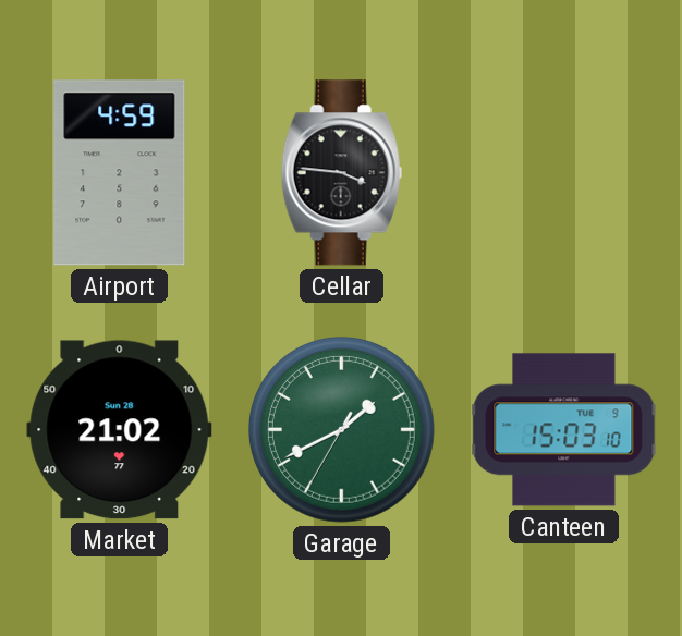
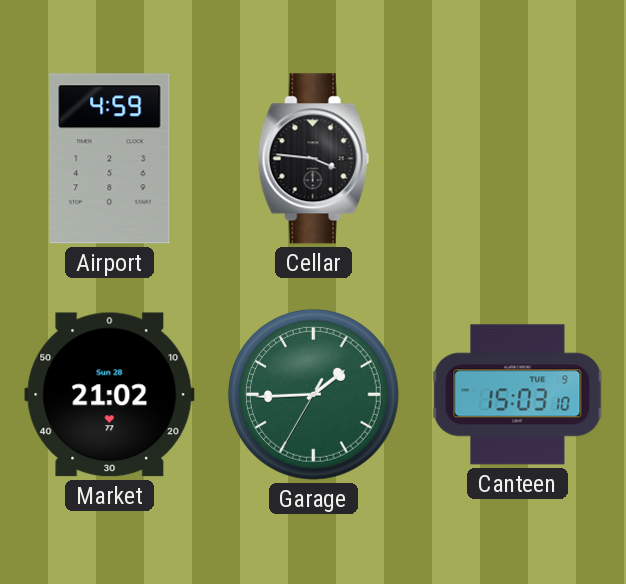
Garage: 1:40 -> 1:44
